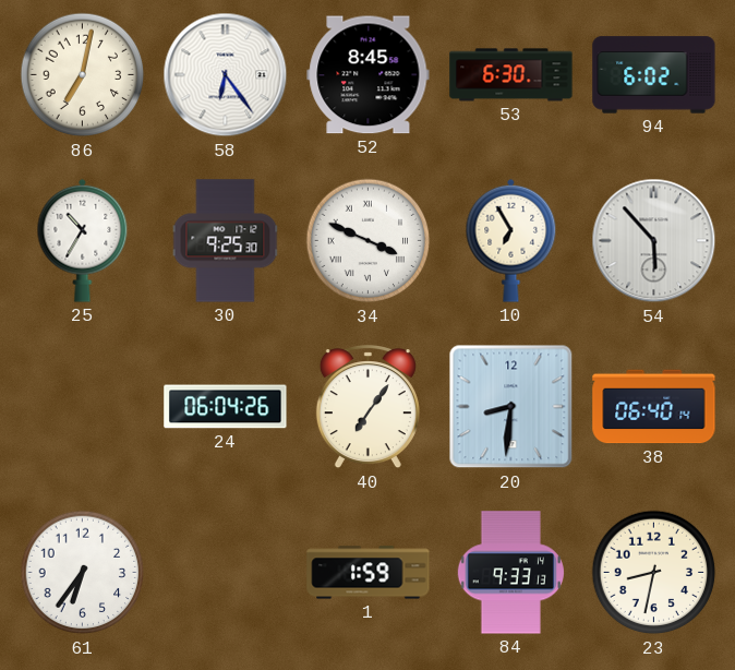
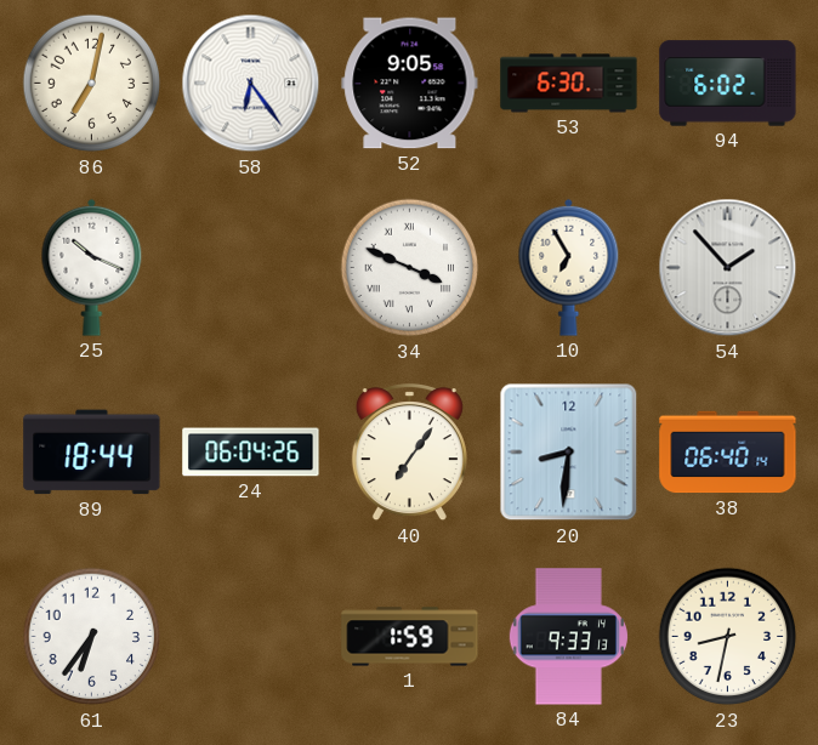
52: 8:45 -> 9:05
25: 10:35 -> 10:19
30: 9:25 -> none
54: 5:53 -> 1:53
89: none -> 18:44
